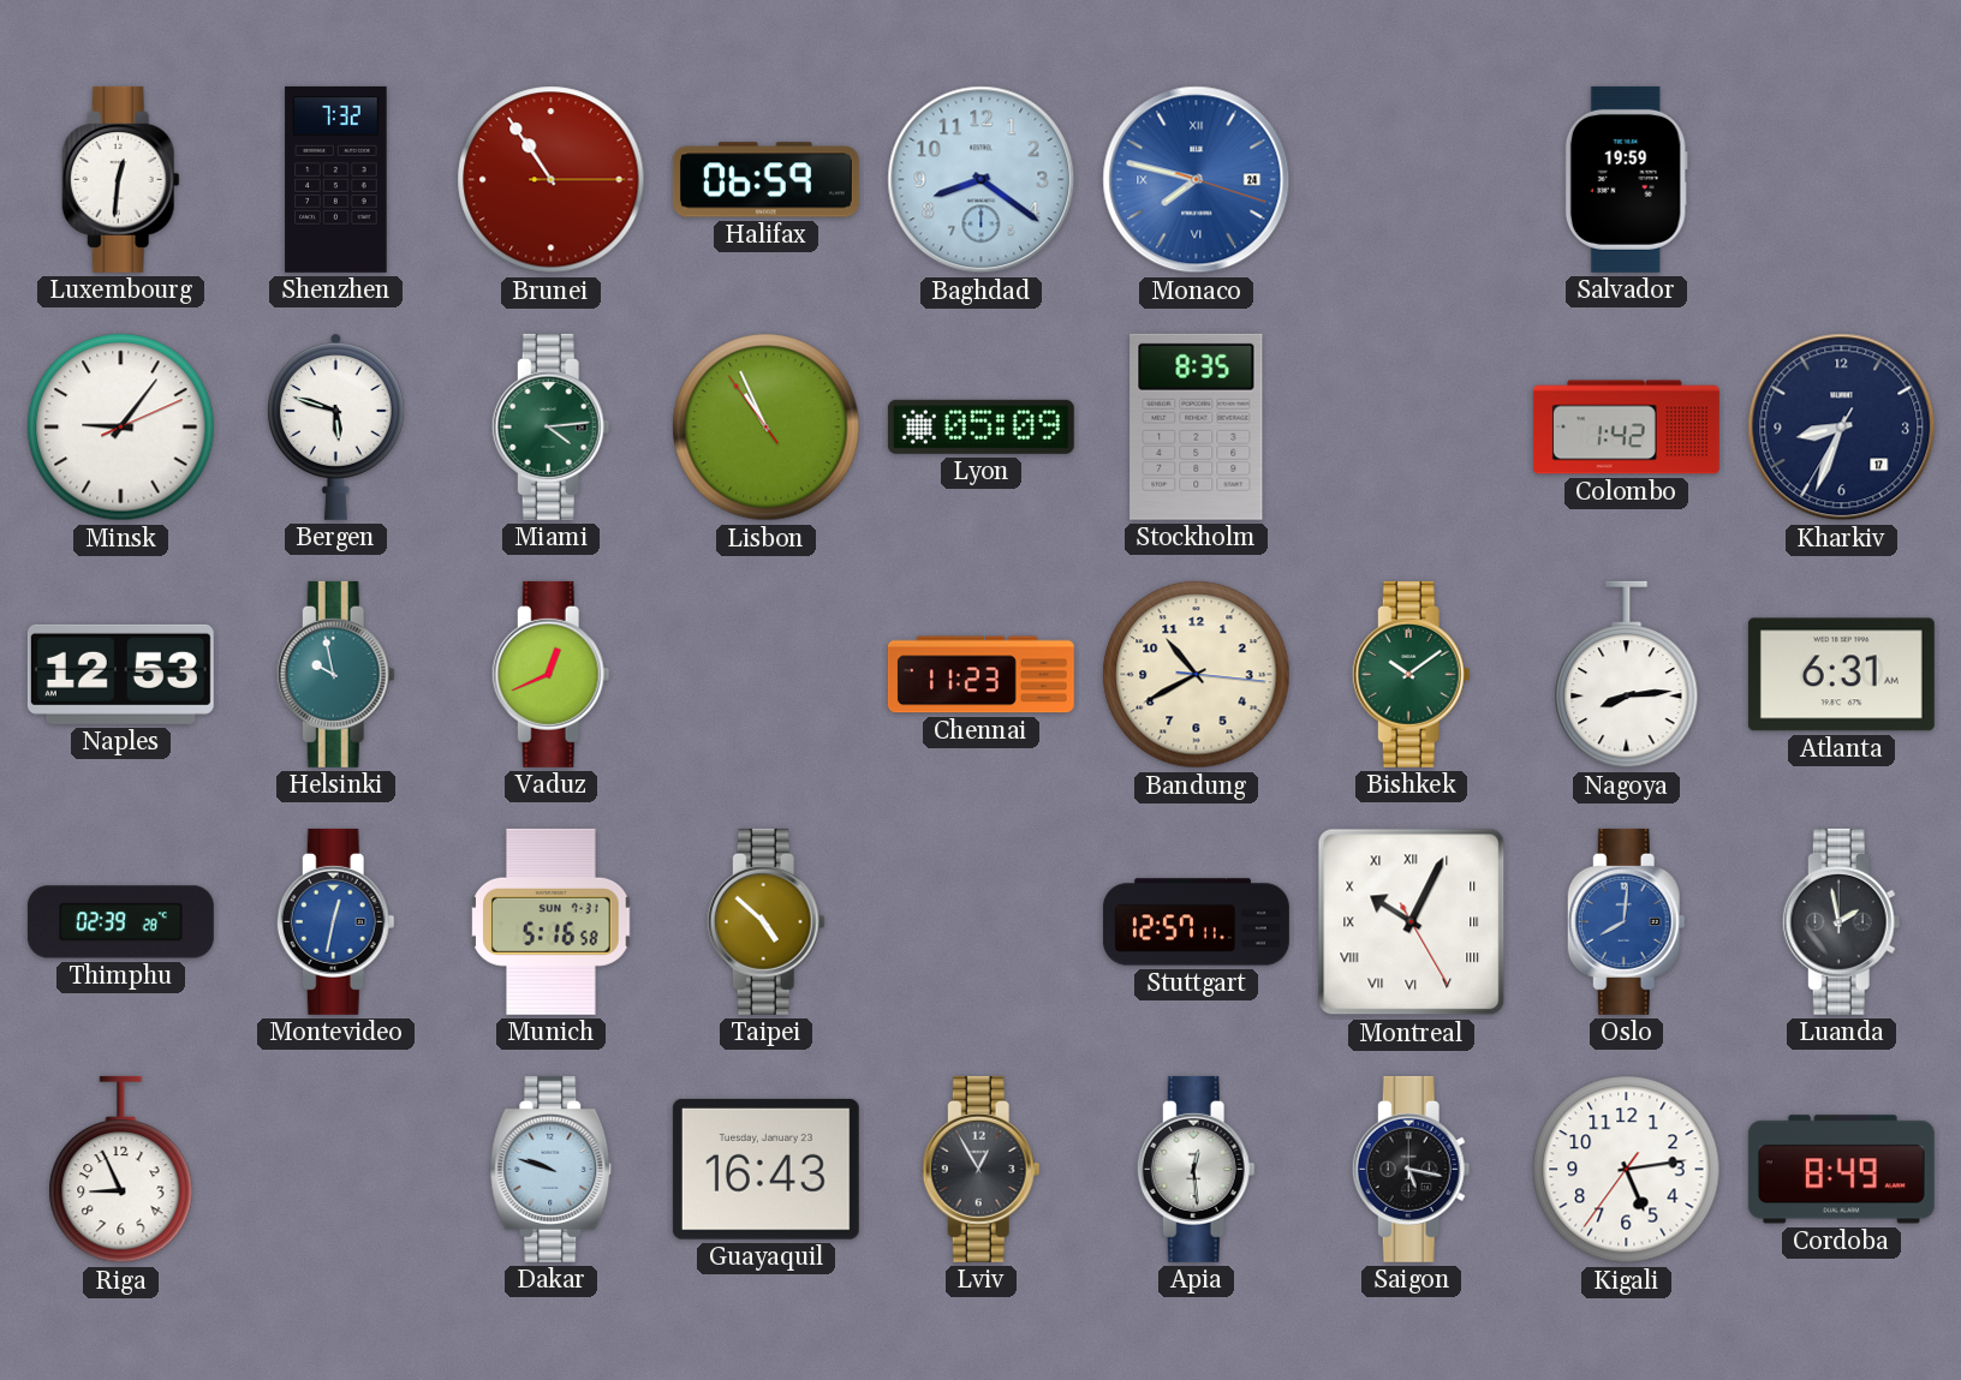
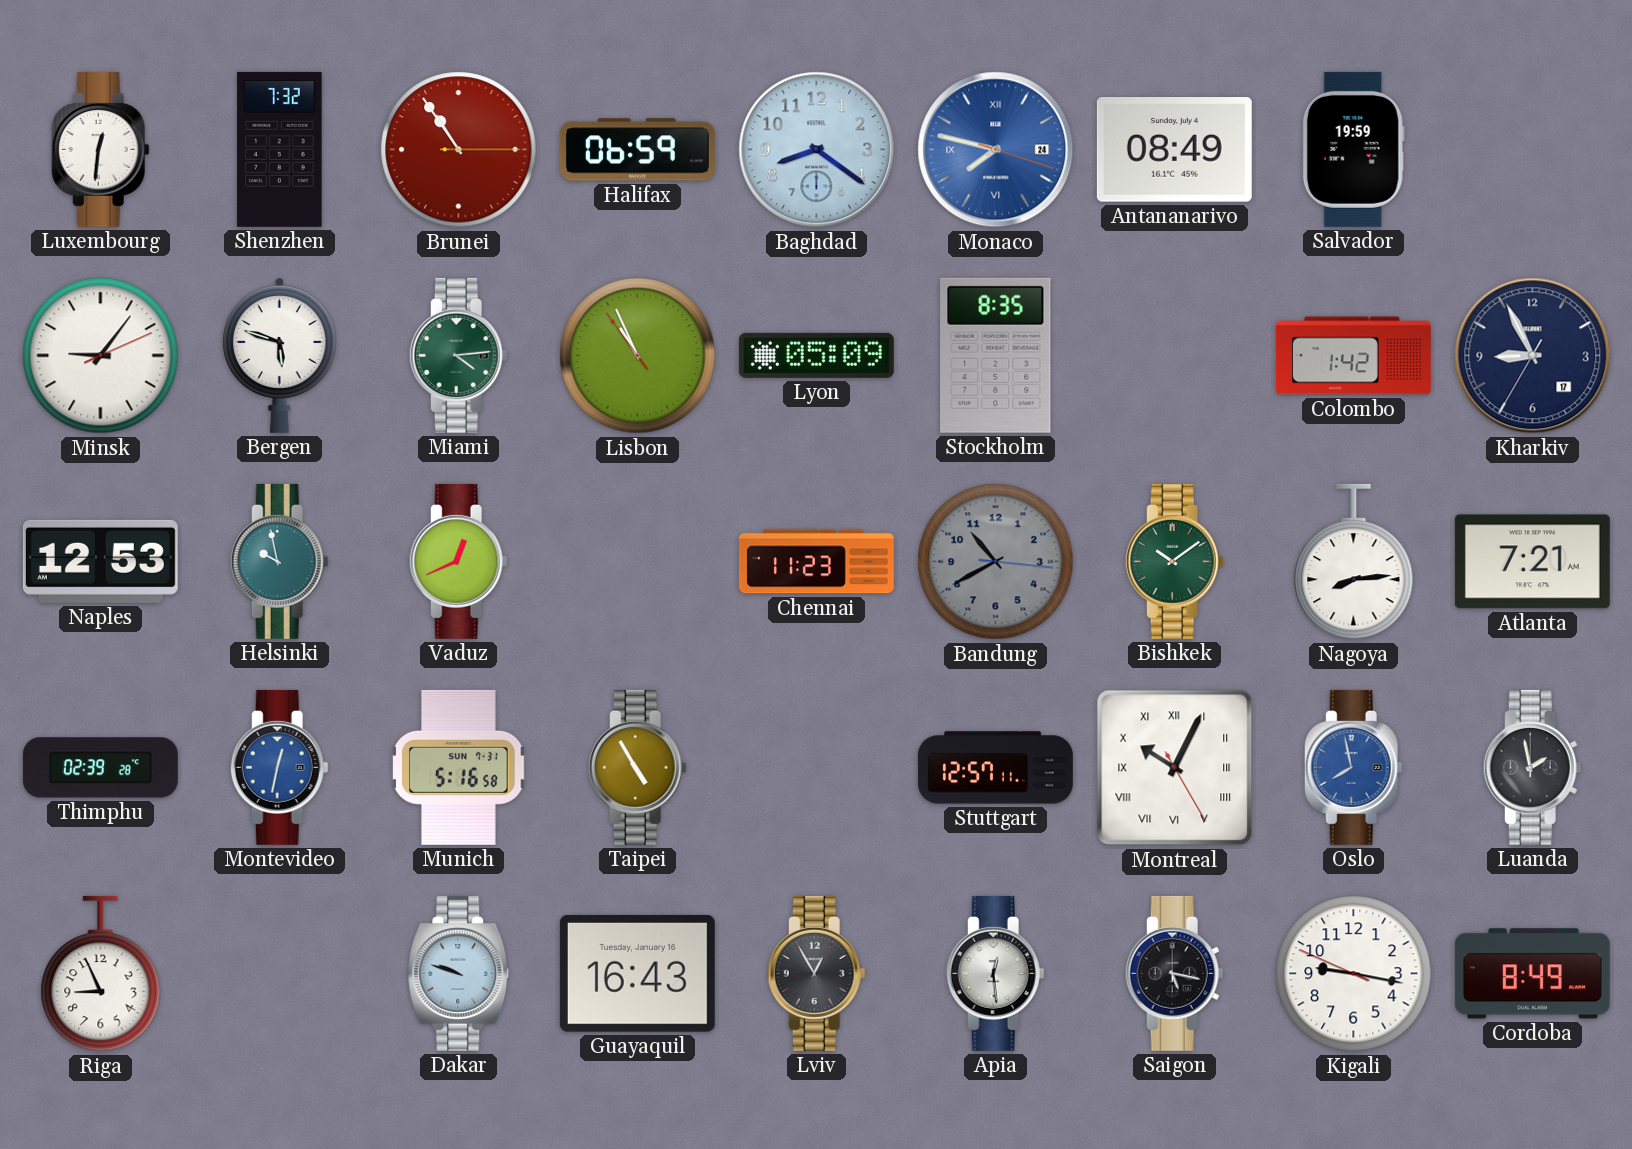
Antananarivo: none -> 08:49
Kharkiv: 8:33 -> 8:55
Bandung dial: cream -> grey
Atlanta: 6:31 -> 7:21
Taipei: 4:52 -> 4:55
Oslo: 8:01 -> 7:58
Guayaquil date: Tuesday, January 23 -> Tuesday, January 16
Kigali: 5:13 -> 9:16
